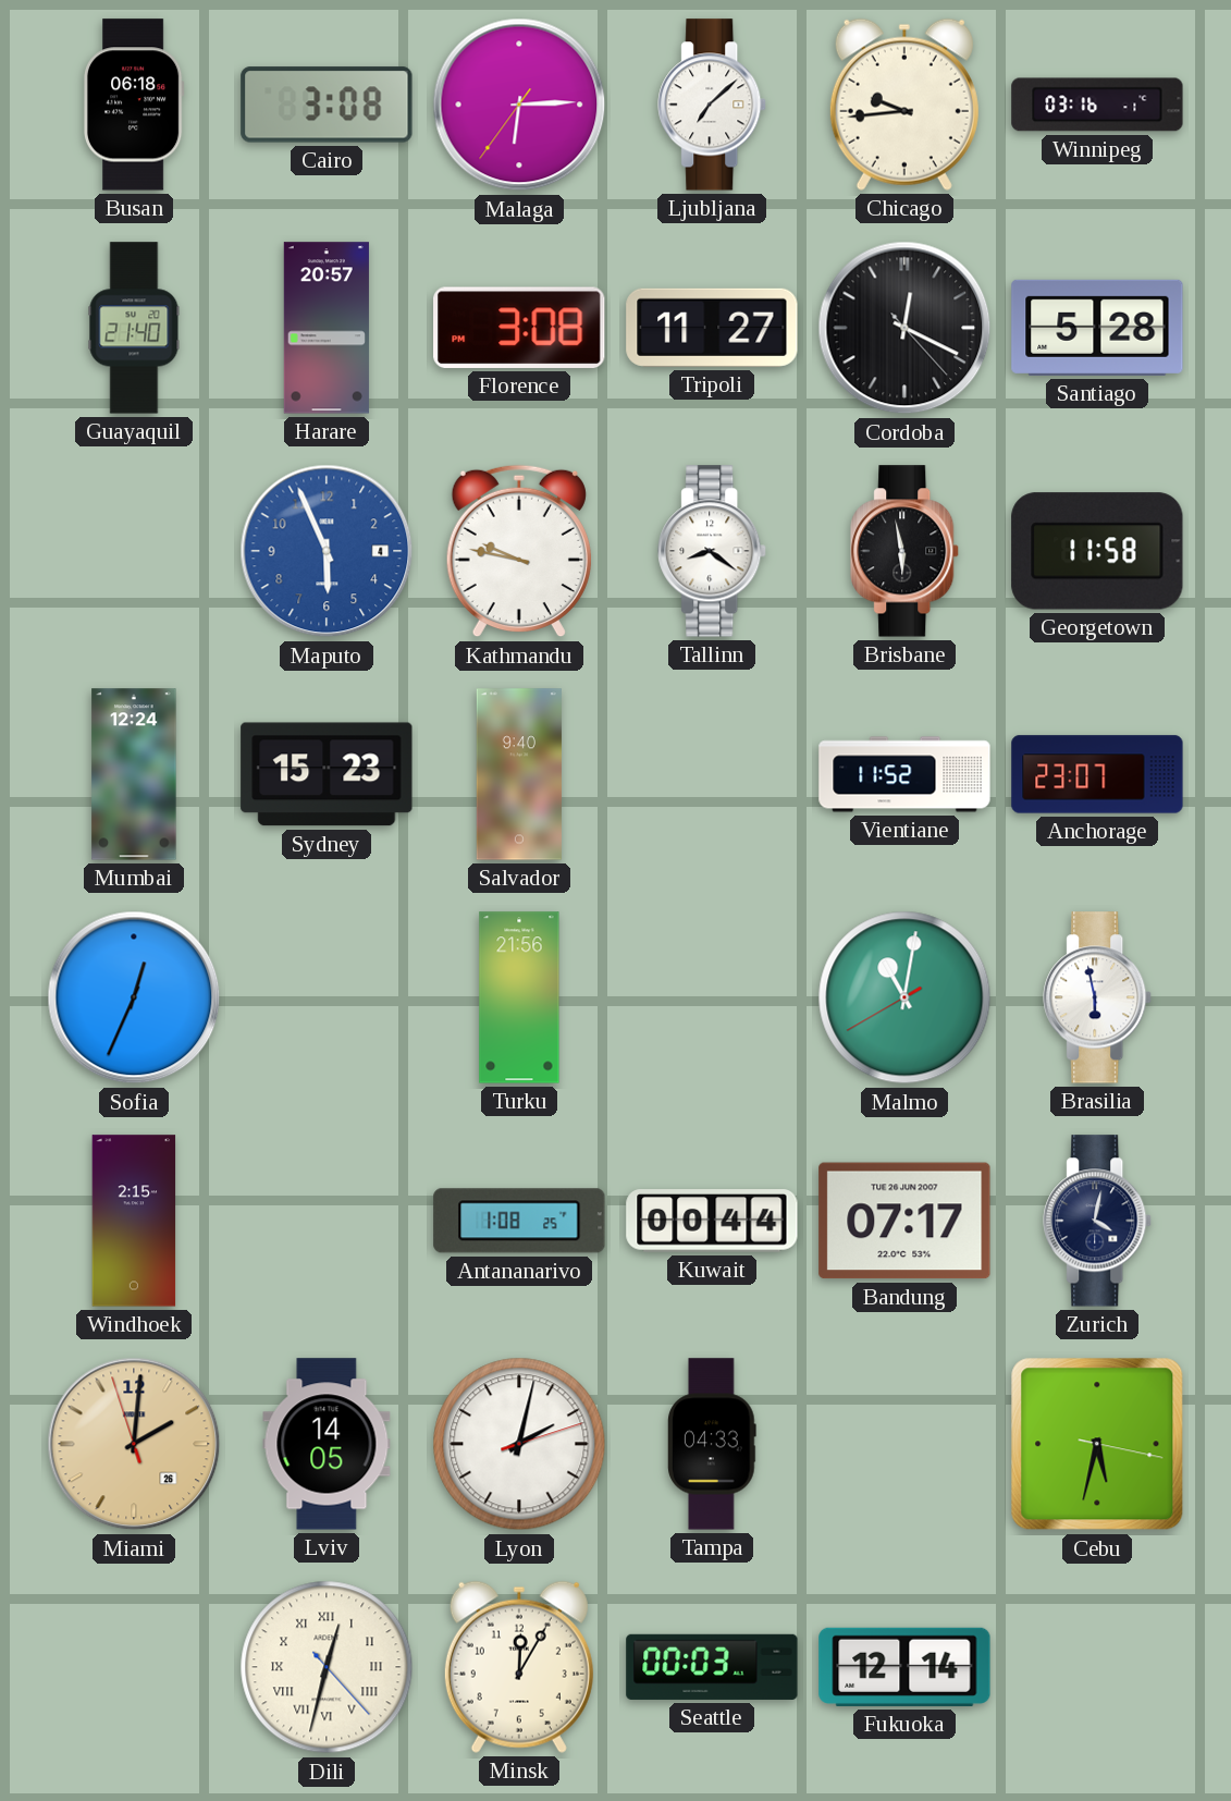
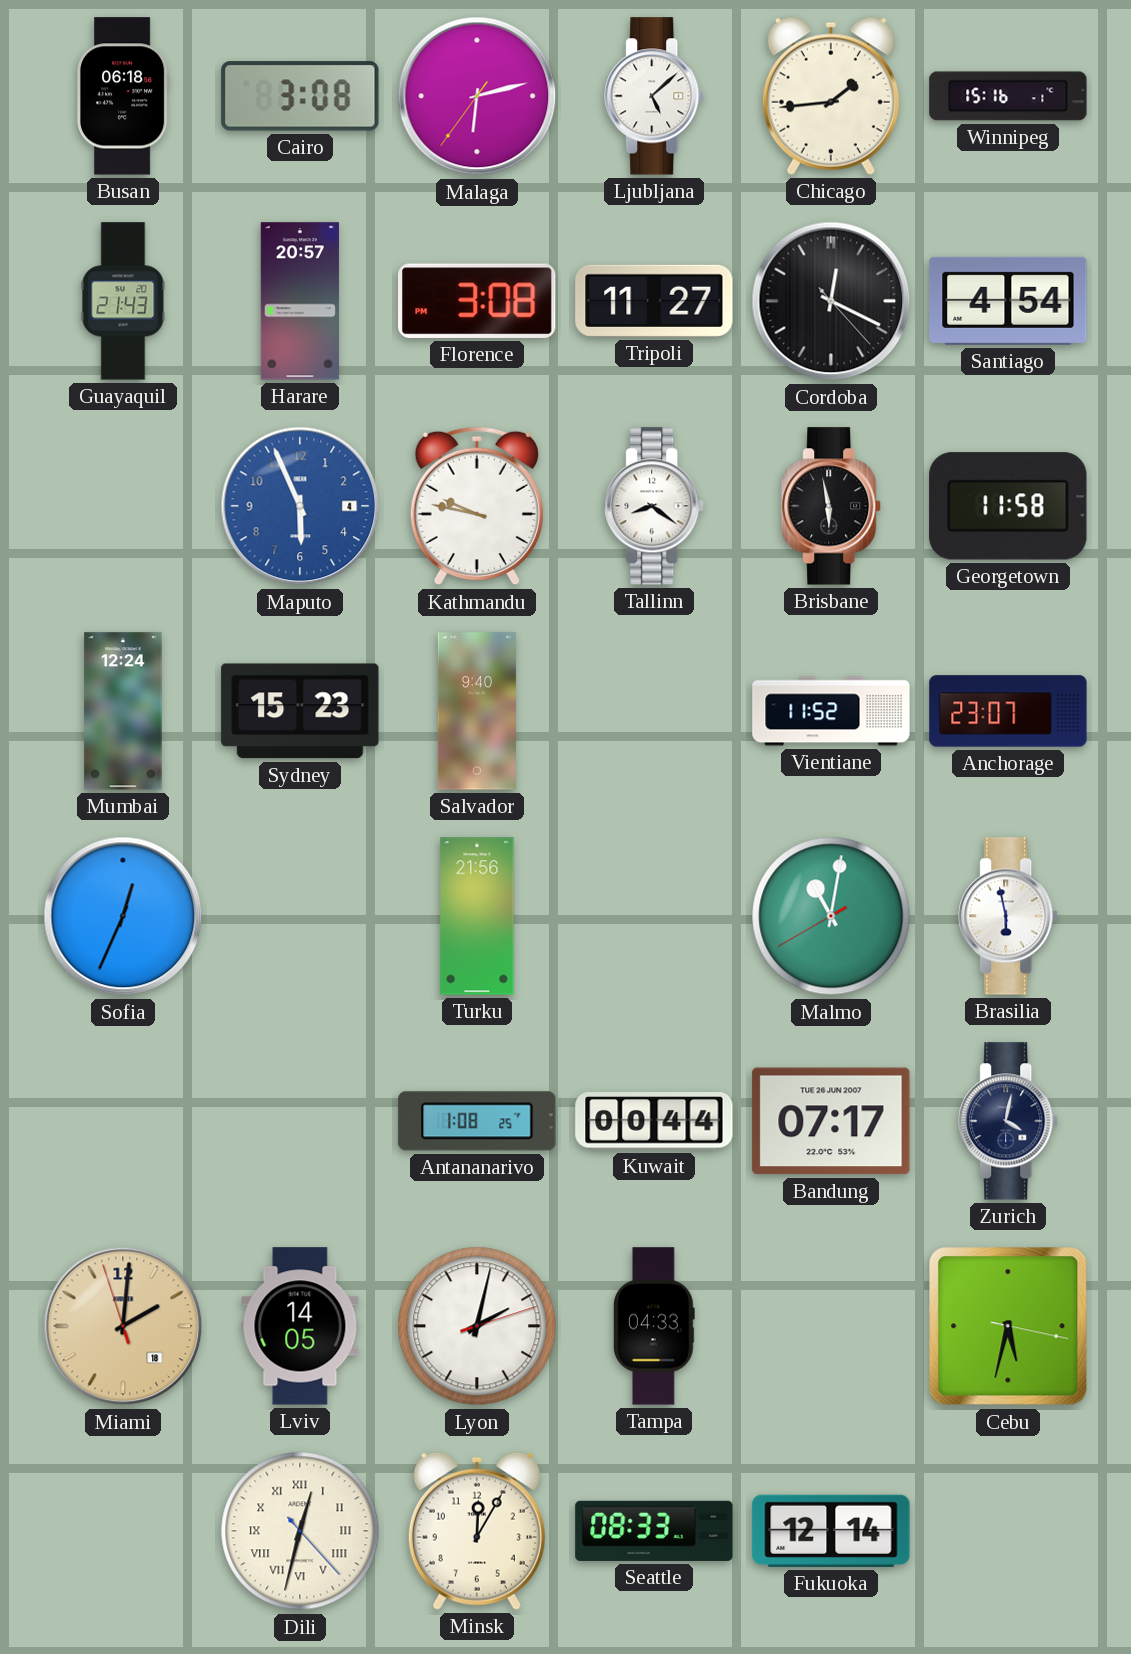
Malaga: 6:14 -> 6:12
Ljubljana: 7:08 -> 5:08
Chicago: 9:44 -> 1:44
Winnipeg: 03:16 -> 15:16
Guayaquil: 21:40 -> 21:43
Santiago: 5:28 -> 4:54
Windhoek: 2:15 -> none
Miami date: 26 -> 18
Seattle: 00:03 -> 08:33
